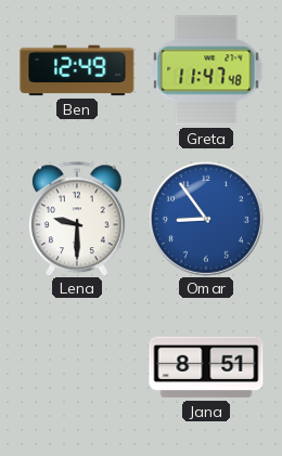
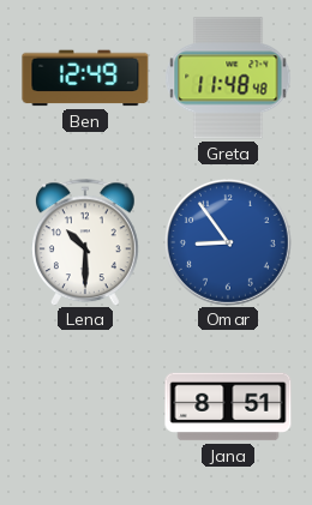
Greta: 11:47 -> 11:48
Lena: 9:30 -> 10:30
